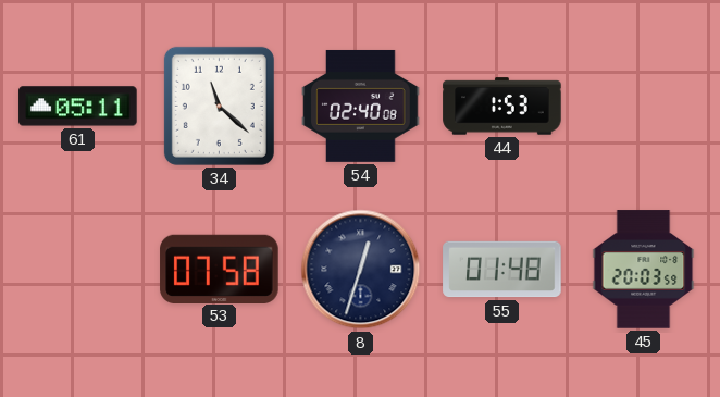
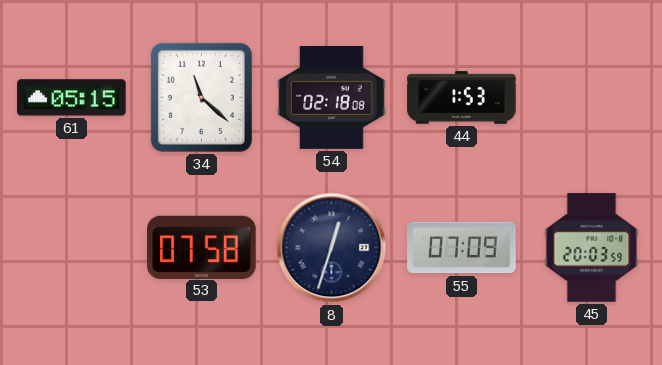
61: 05:11 -> 05:15
54: 02:40 -> 02:18
55: 01:48 -> 07:09
